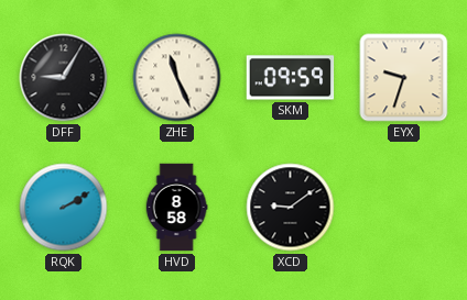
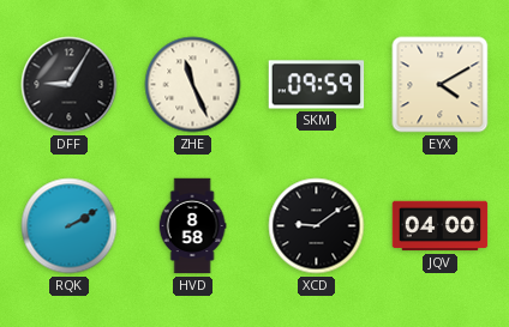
EYX: 9:33 -> 4:10
JQV: none -> 04:00
